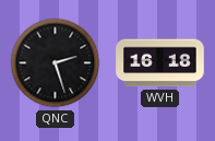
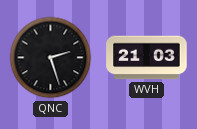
WVH: 16:18 -> 21:03
